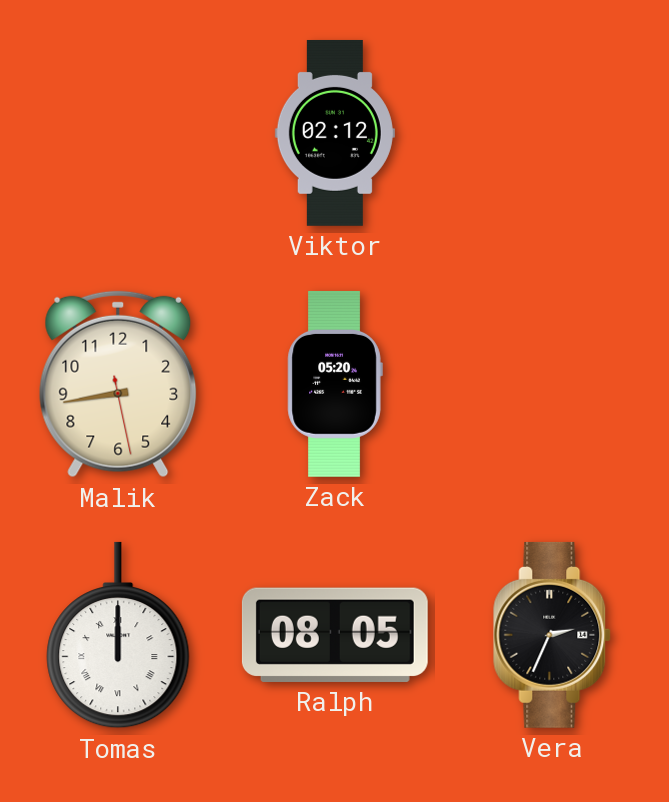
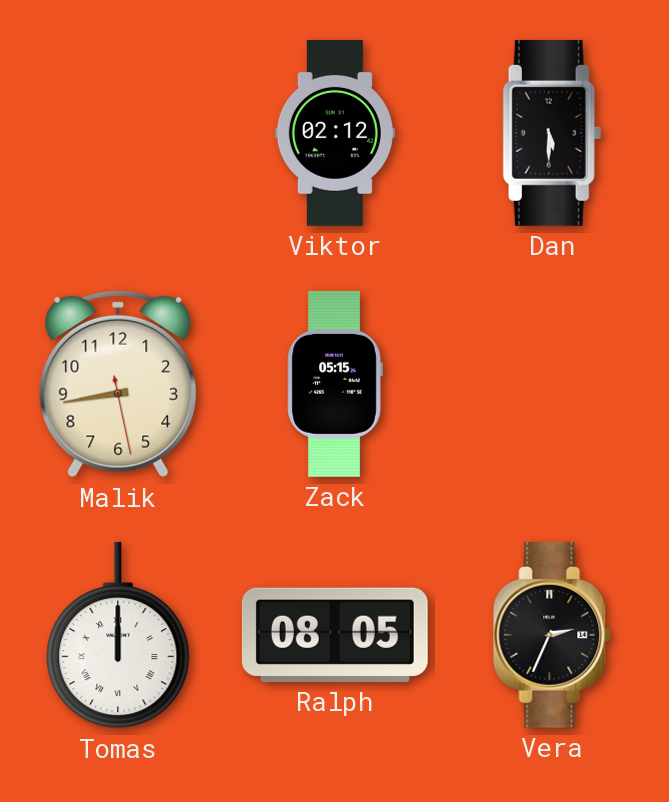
Dan: none -> 5:30
Zack: 05:20 -> 05:15
